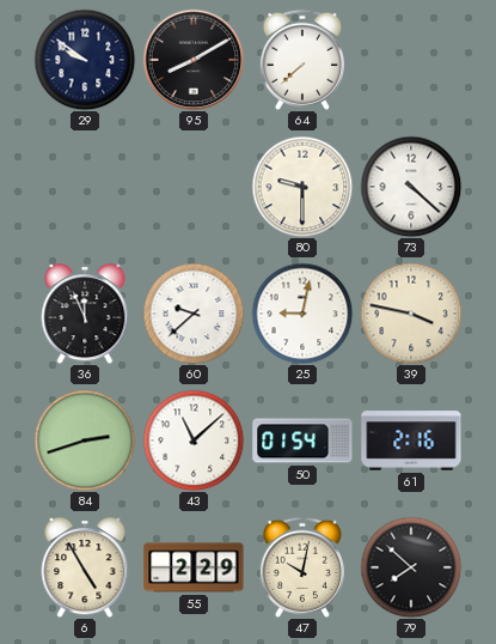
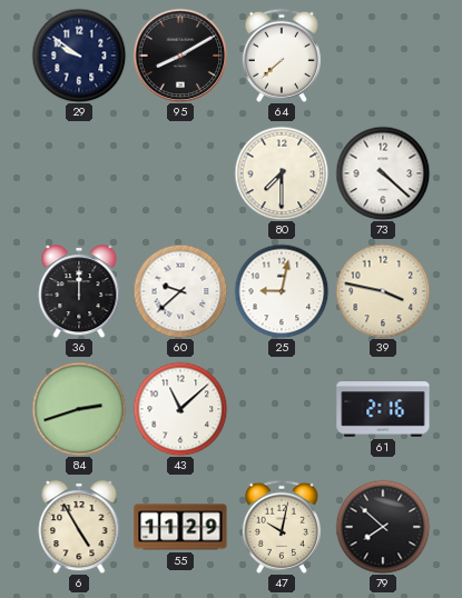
80: 9:30 -> 7:30
36: 11:56 -> 12:00
50: 01:54 -> none
55: 2:29 -> 11:29
